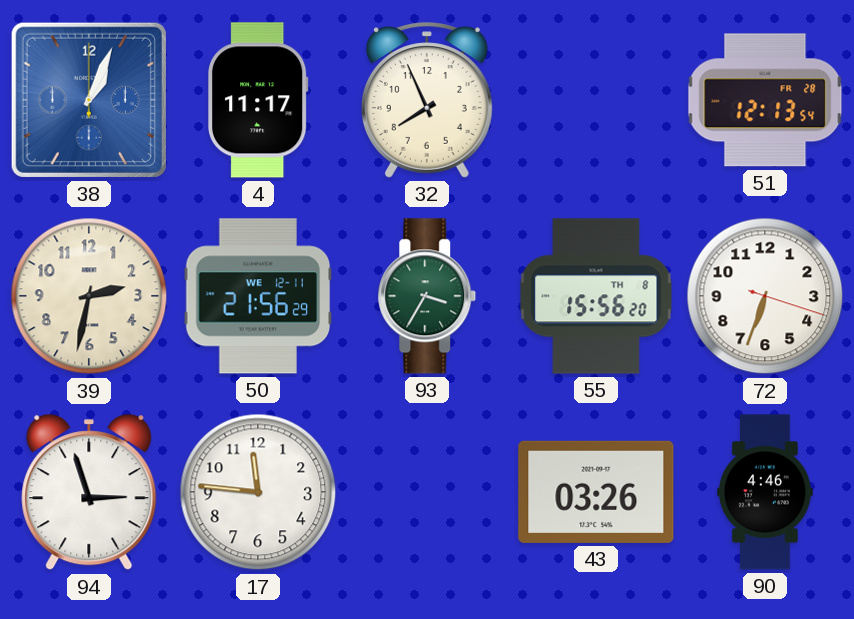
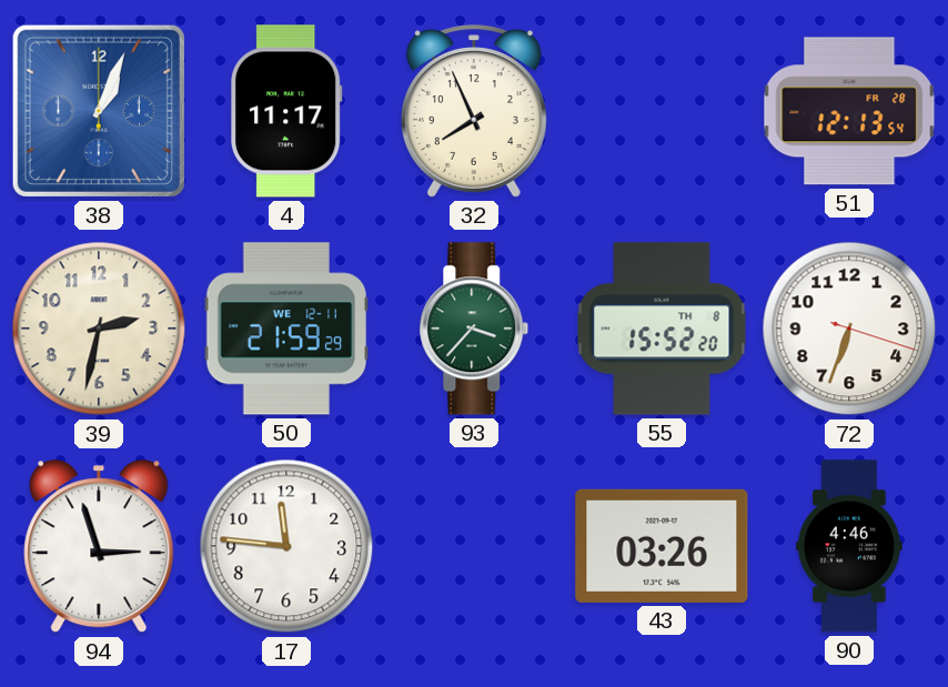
50: 21:56 -> 21:59
93: 3:35 -> 3:37
55: 15:56 -> 15:52
